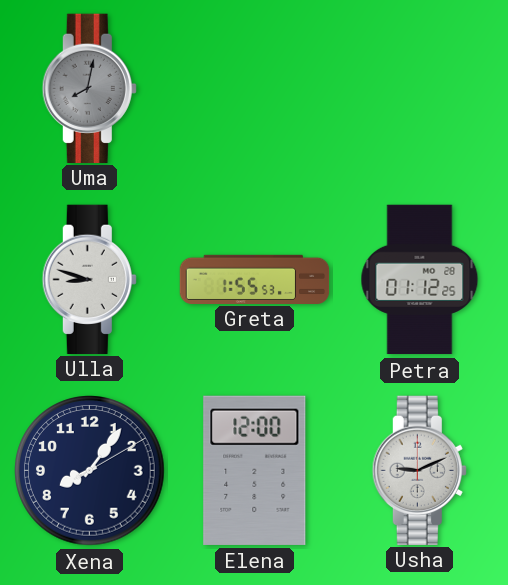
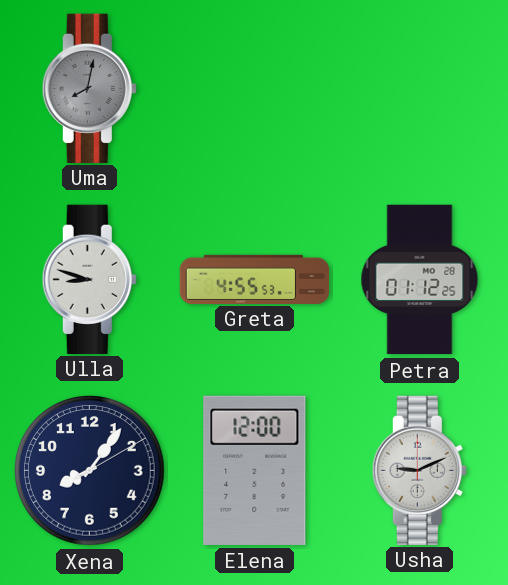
Greta: 1:55 -> 4:55
